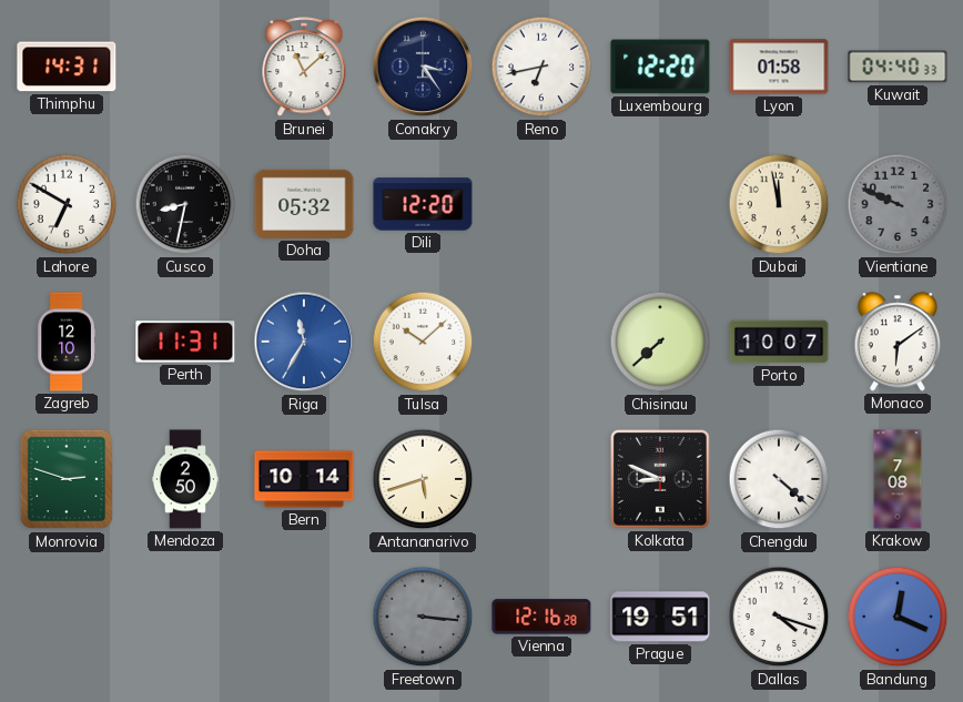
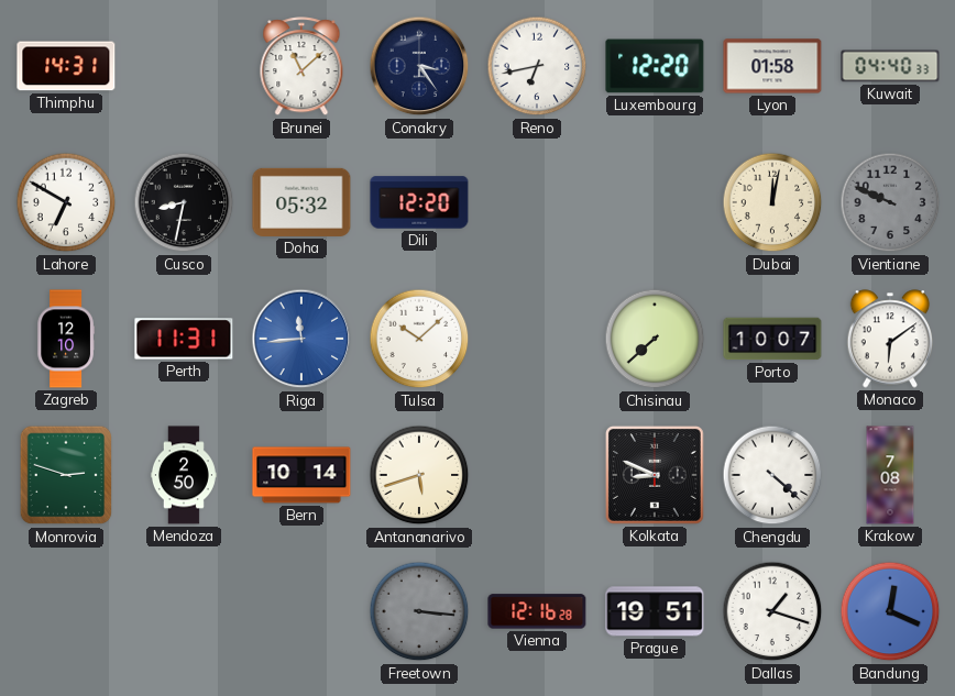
Dubai: 11:58 -> 12:02
Riga: 11:35 -> 11:44
Dallas: 4:18 -> 1:18
